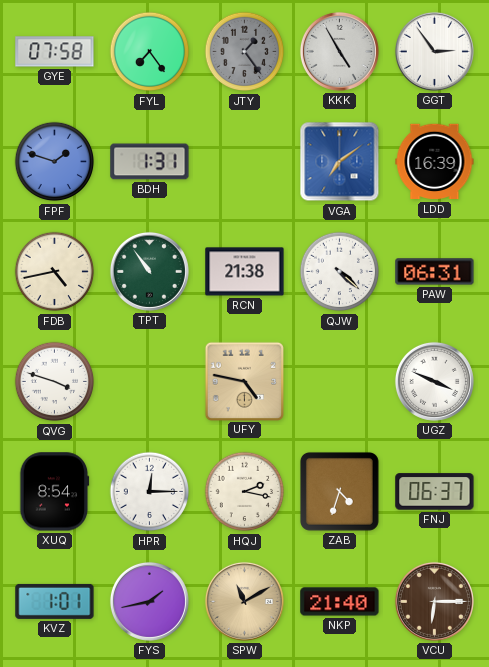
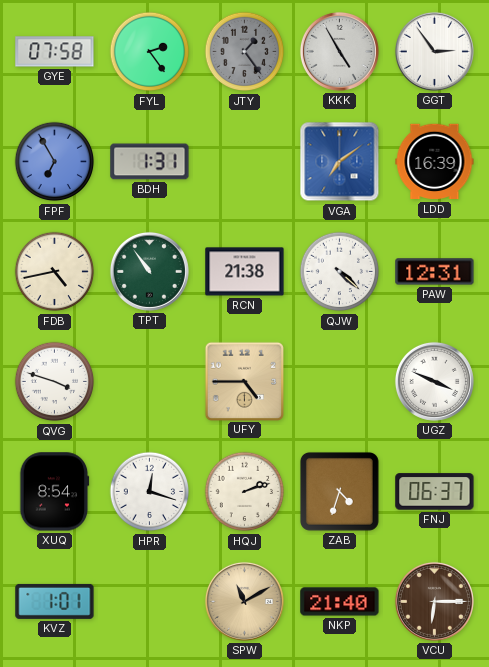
FYL: 7:24 -> 2:24
FPF: 1:48 -> 6:55
PAW: 06:31 -> 12:31
UFY: 4:47 -> 4:45
HPR: 12:15 -> 12:18
HQJ: 2:17 -> 2:12
FYS: 1:43 -> none
